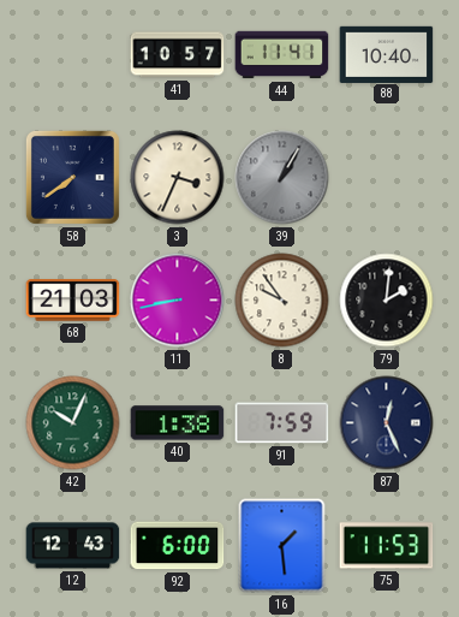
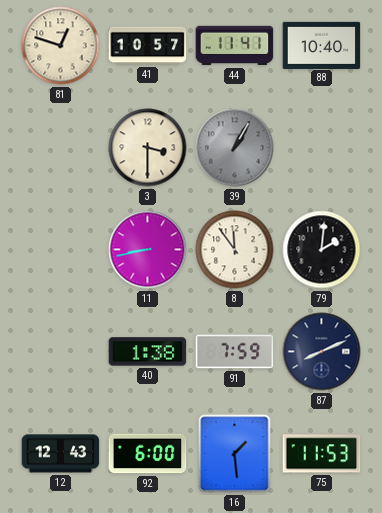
81: none -> 12:48
58: 7:39 -> none
3: 3:34 -> 3:30
68: 21:03 -> none
8: 9:54 -> 11:54
42: 10:04 -> none
87: 12:26 -> 8:11
